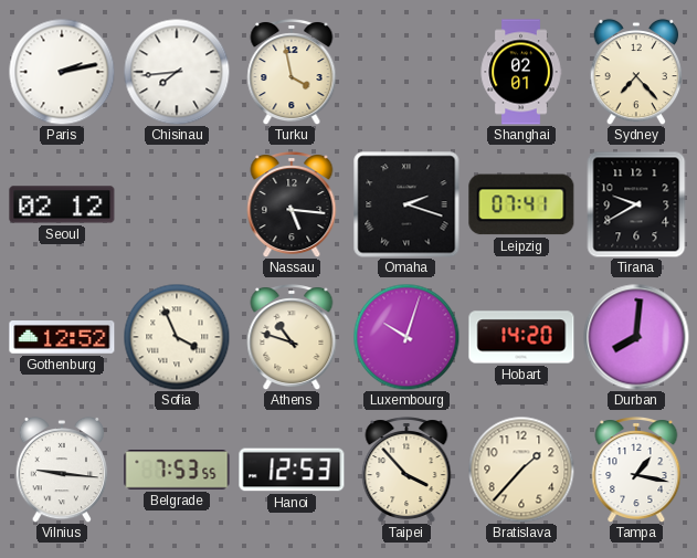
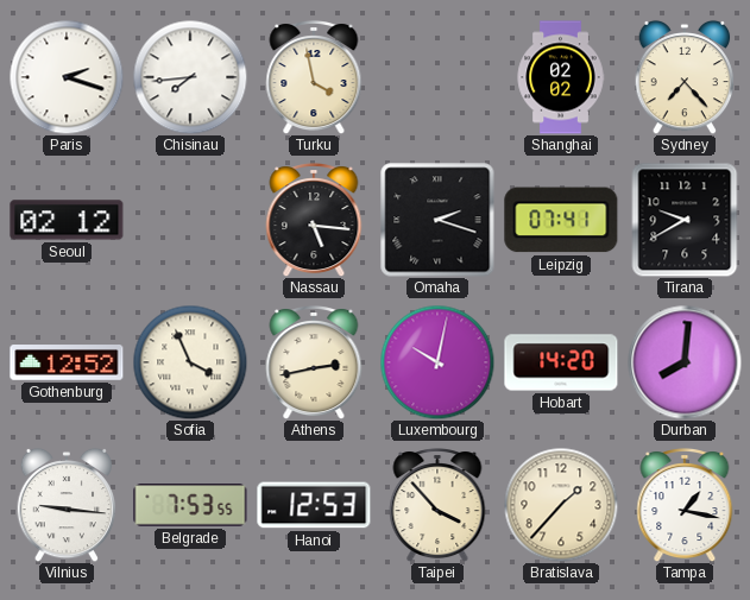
Paris: 2:13 -> 2:18
Shanghai: 02:01 -> 02:02
Athens: 10:48 -> 2:43
Luxembourg: 10:03 -> 10:02
